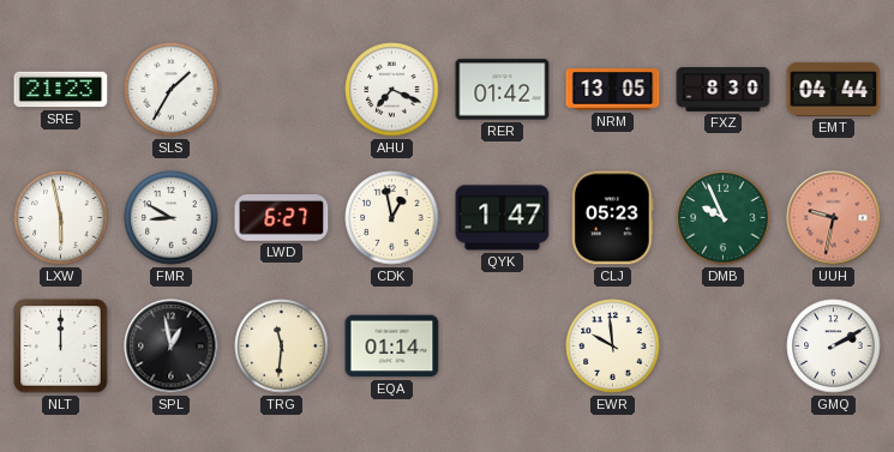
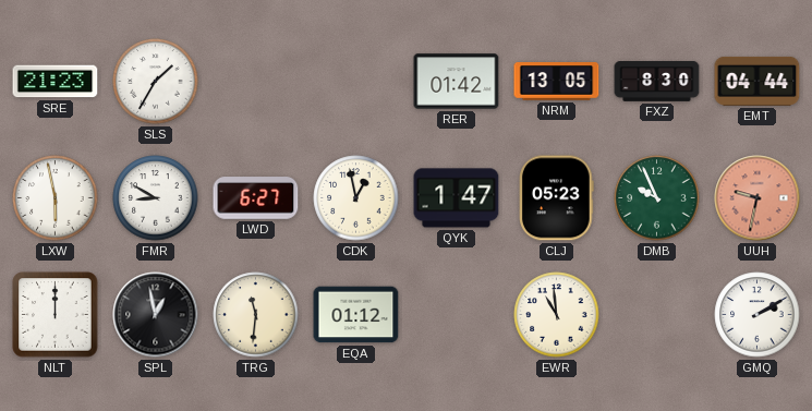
AHU: 7:19 -> none
EQA: 01:14 -> 01:12
EWR: 9:59 -> 10:59
